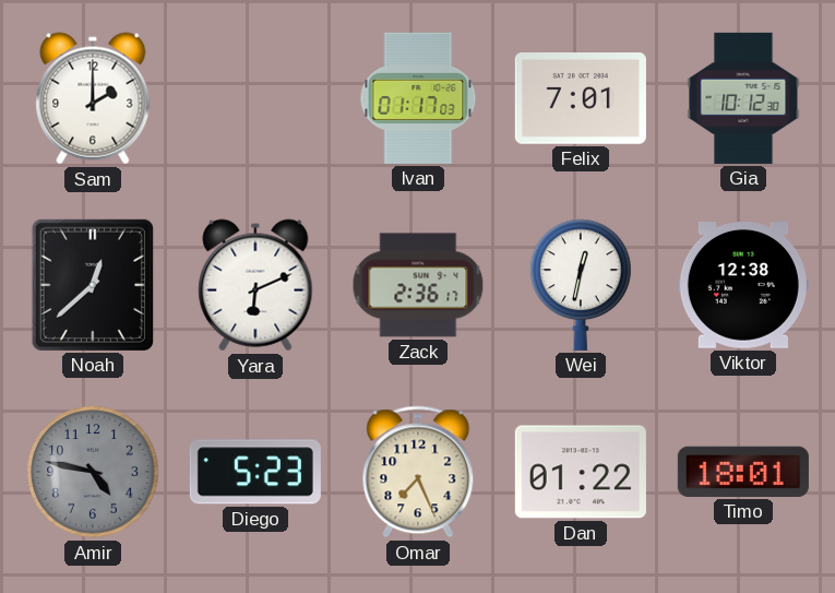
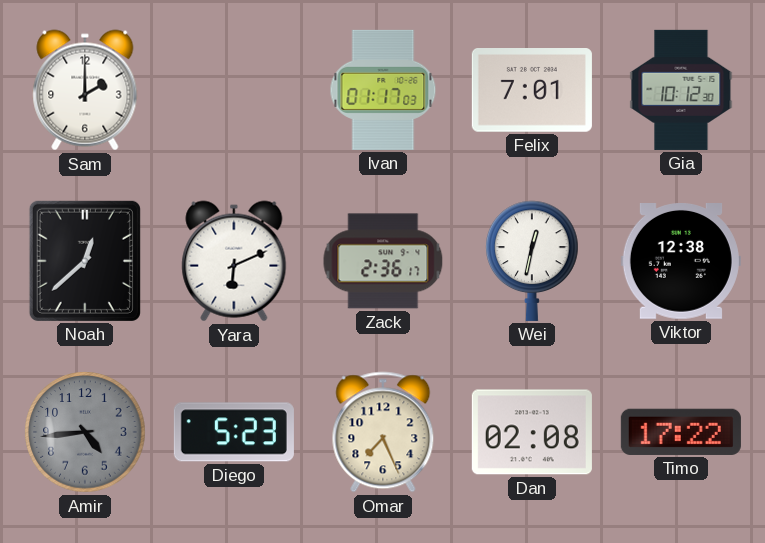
Amir: 4:47 -> 4:44
Dan: 01:22 -> 02:08
Timo: 18:01 -> 17:22
